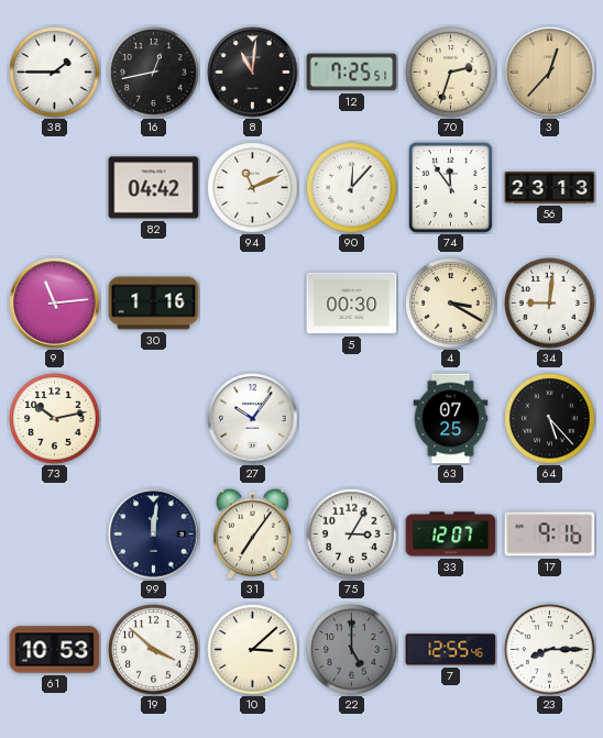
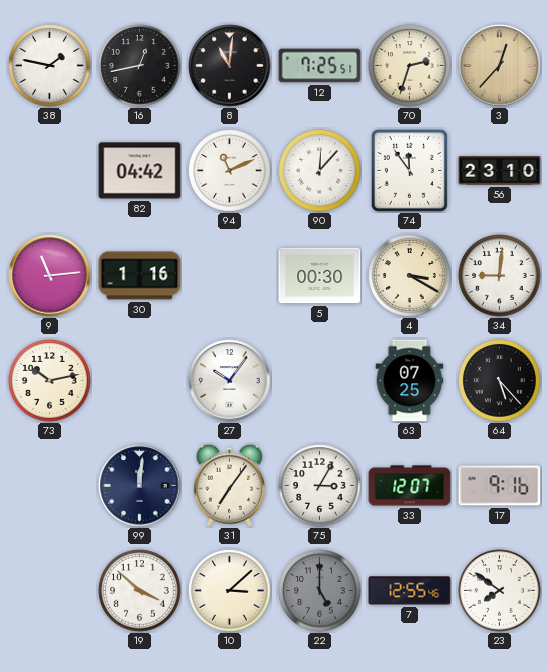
38: 1:45 -> 1:47
56: 23:13 -> 23:10
61: 10:53 -> none
23: 8:15 -> 7:51
